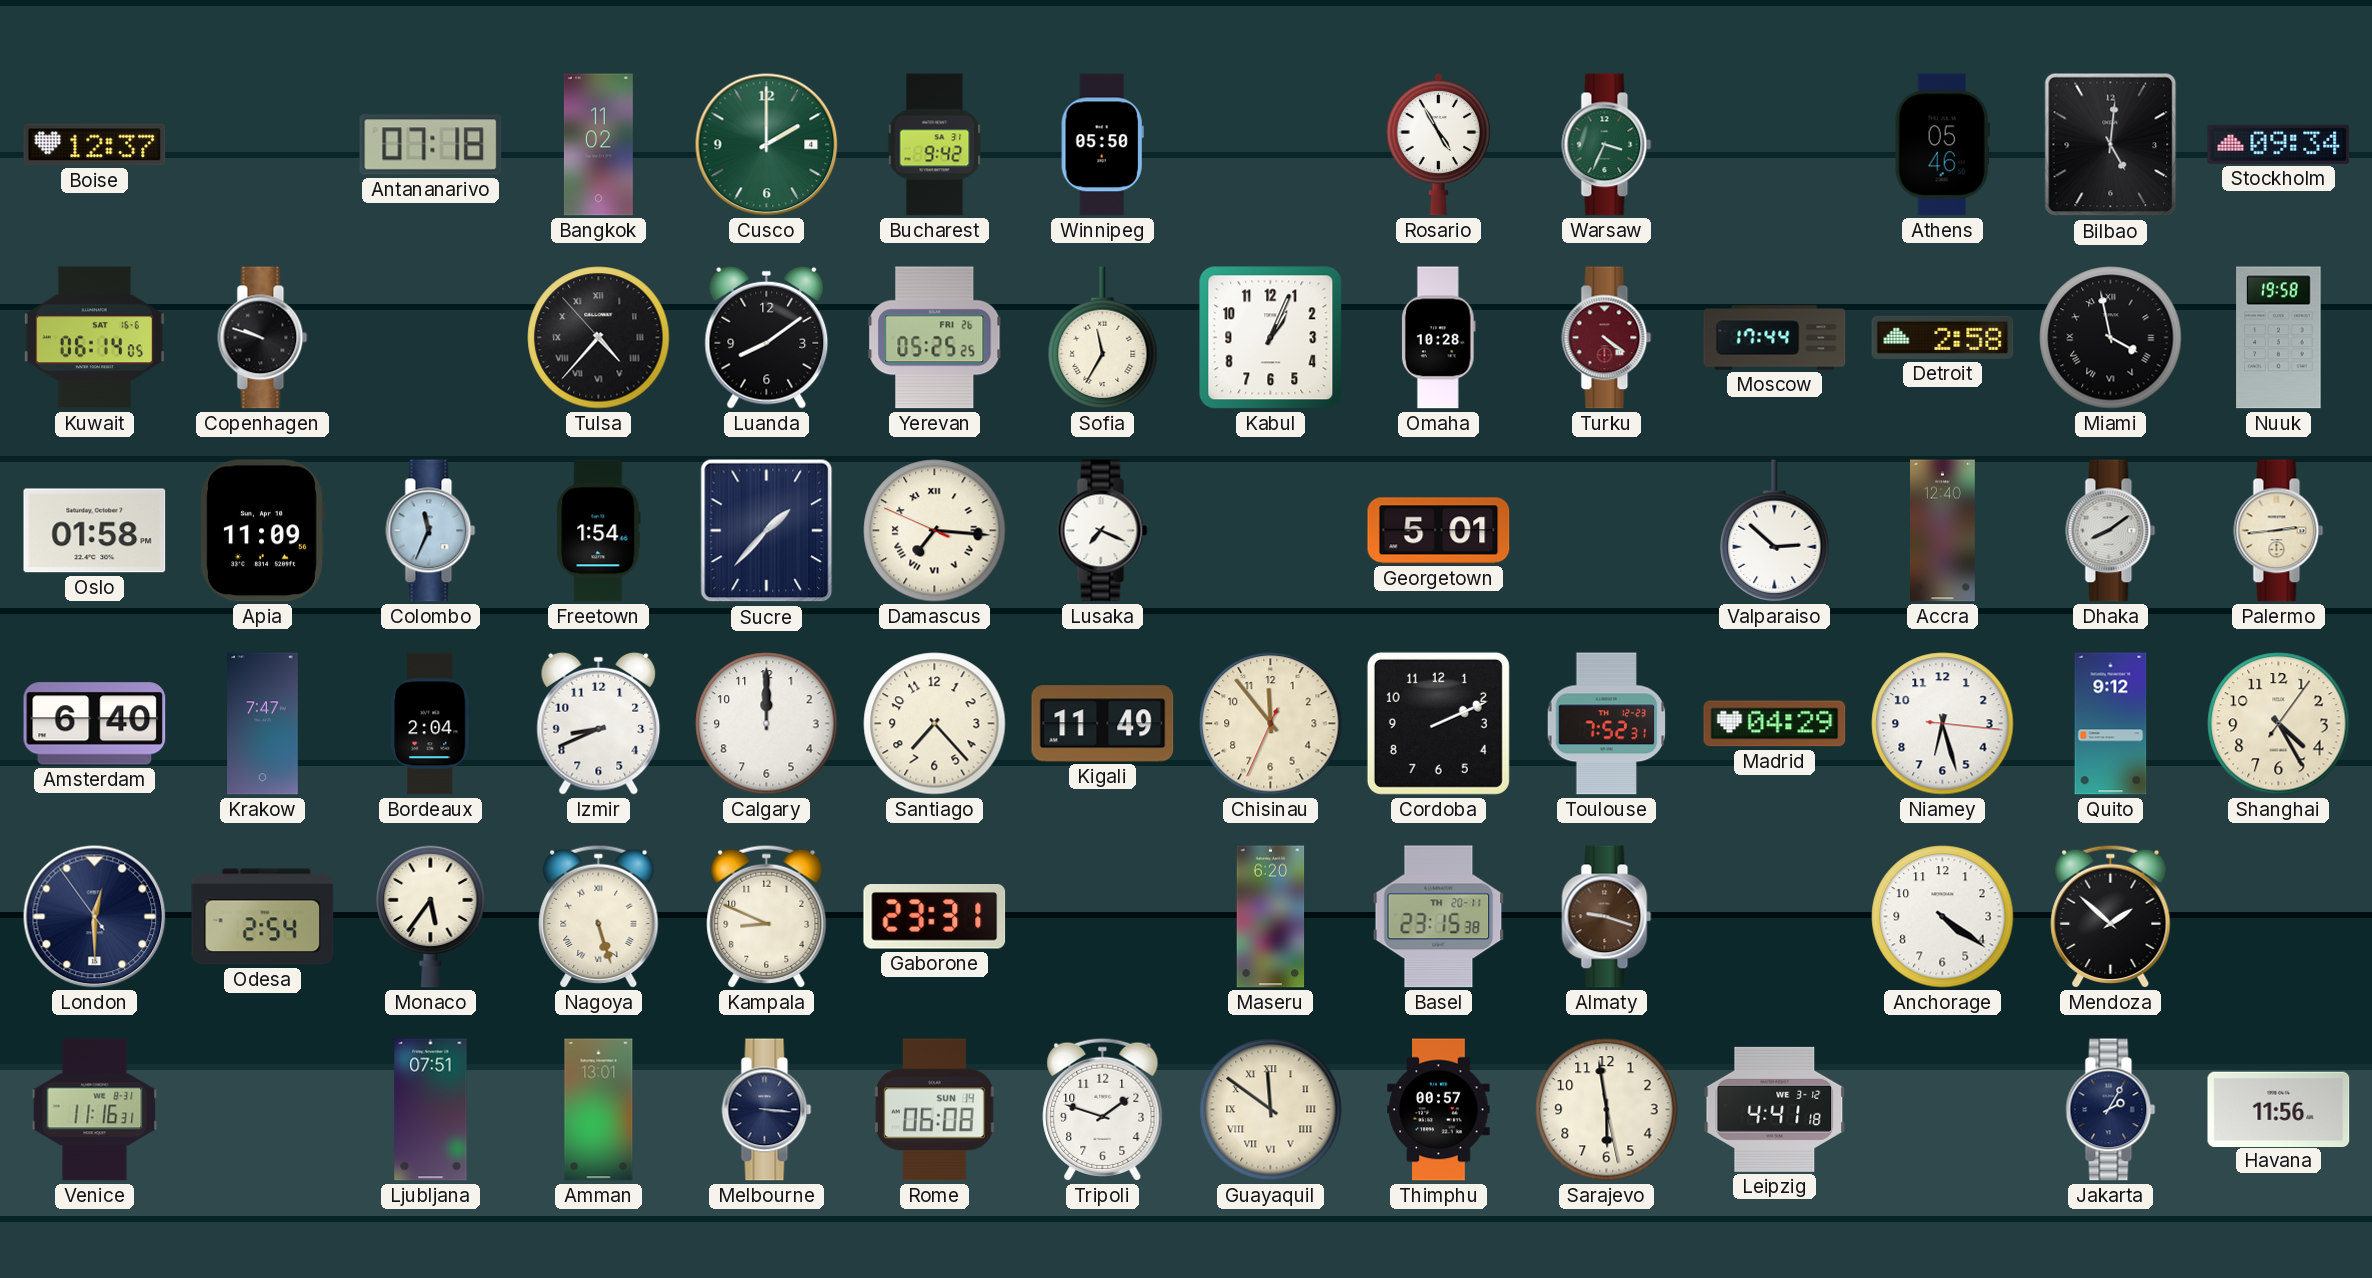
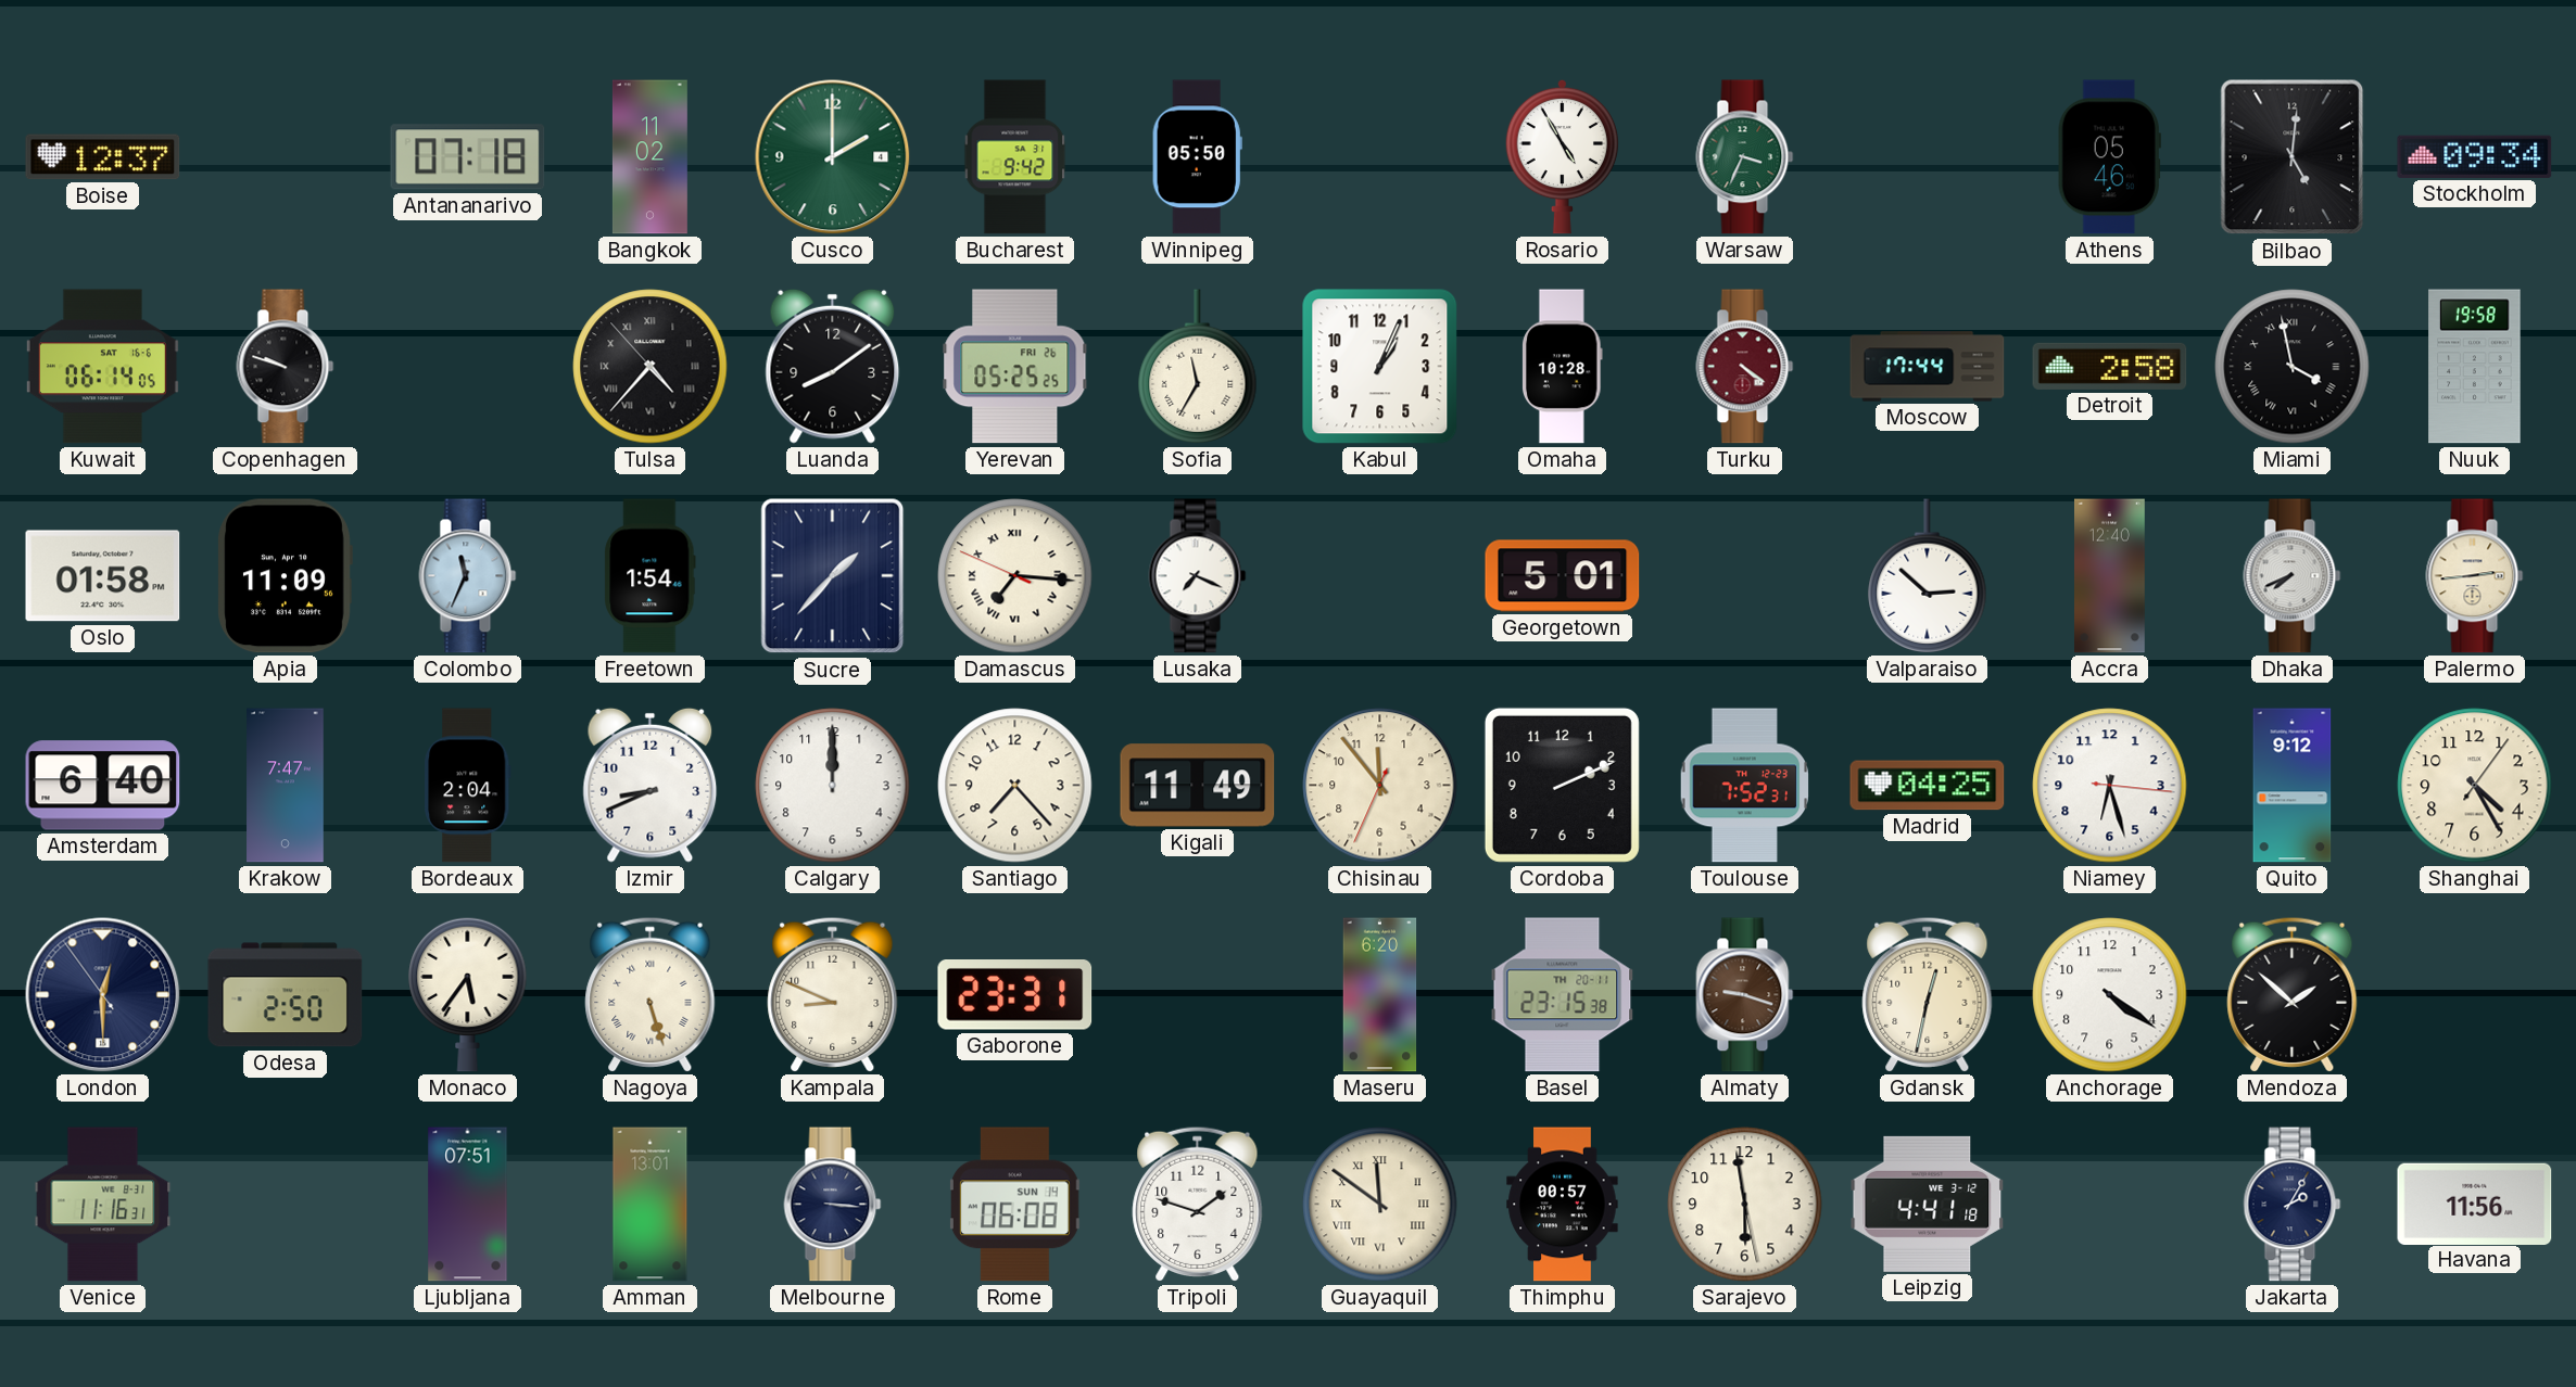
Dhaka: 8:09 -> 7:41
Madrid: 04:29 -> 04:25
Odesa: 2:54 -> 2:50
Gdansk: none -> 12:32
